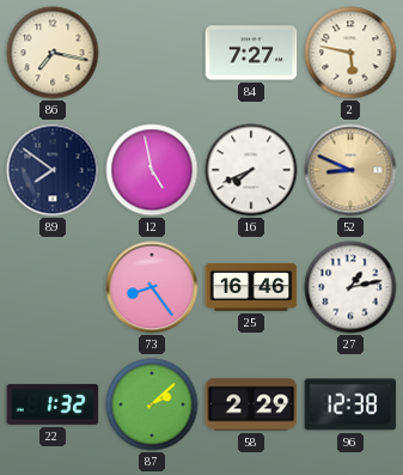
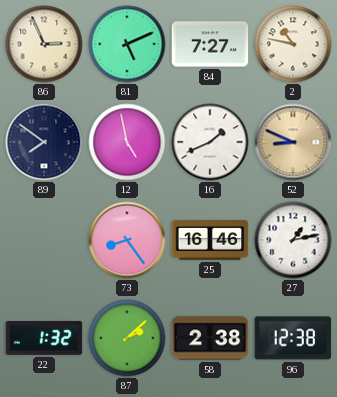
86: 7:17 -> 2:56
81: none -> 5:11
2: 5:47 -> 10:47
16: 7:41 -> 1:41
58: 2:29 -> 2:38
